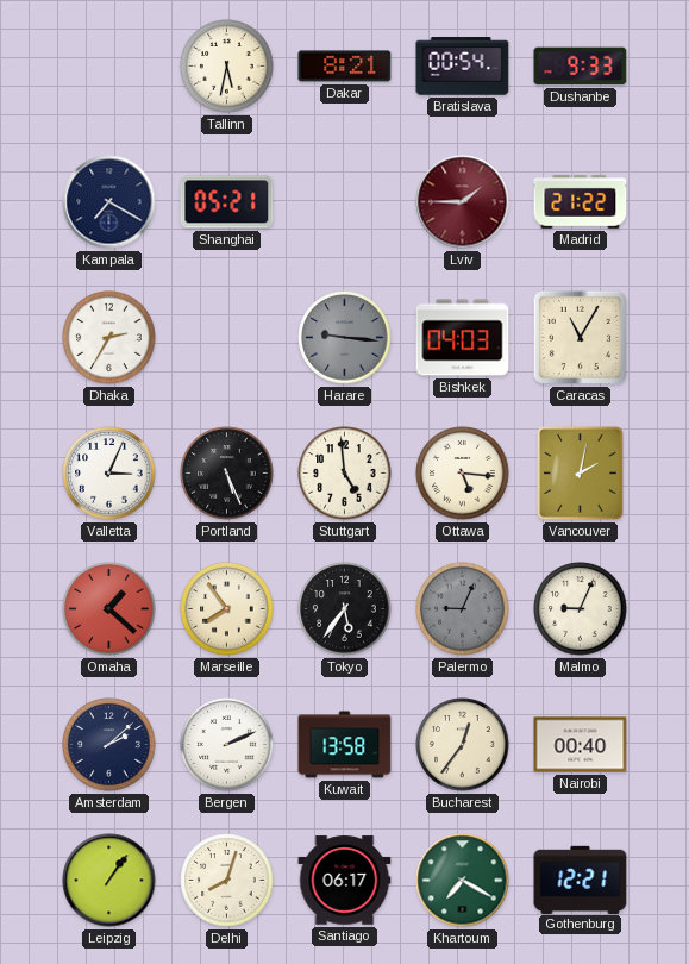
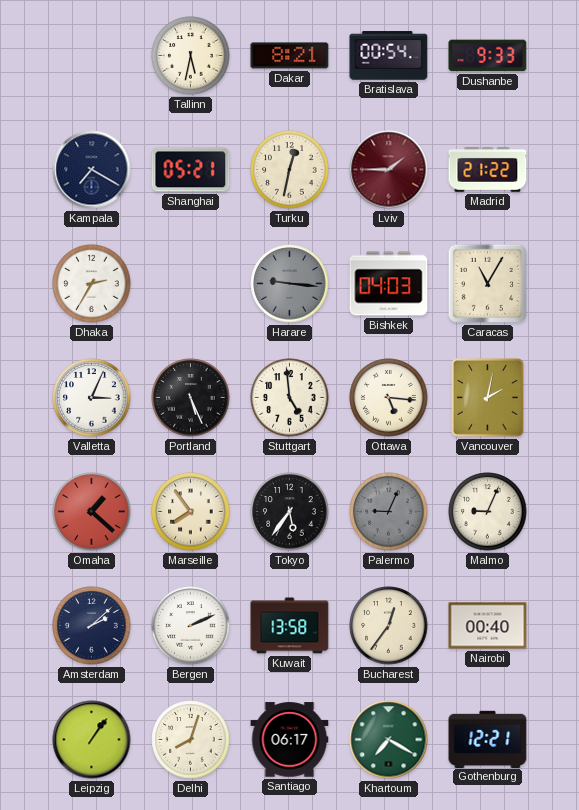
Turku: none -> 12:32
